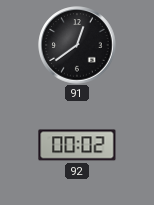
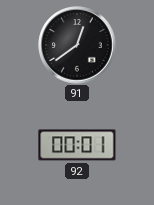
92: 00:02 -> 00:01
